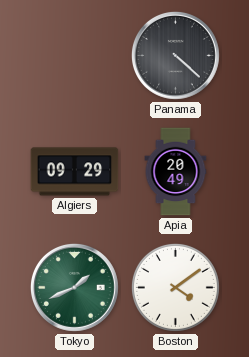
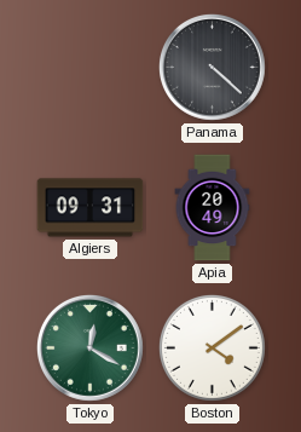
Algiers: 09:29 -> 09:31
Tokyo: 1:41 -> 12:20
